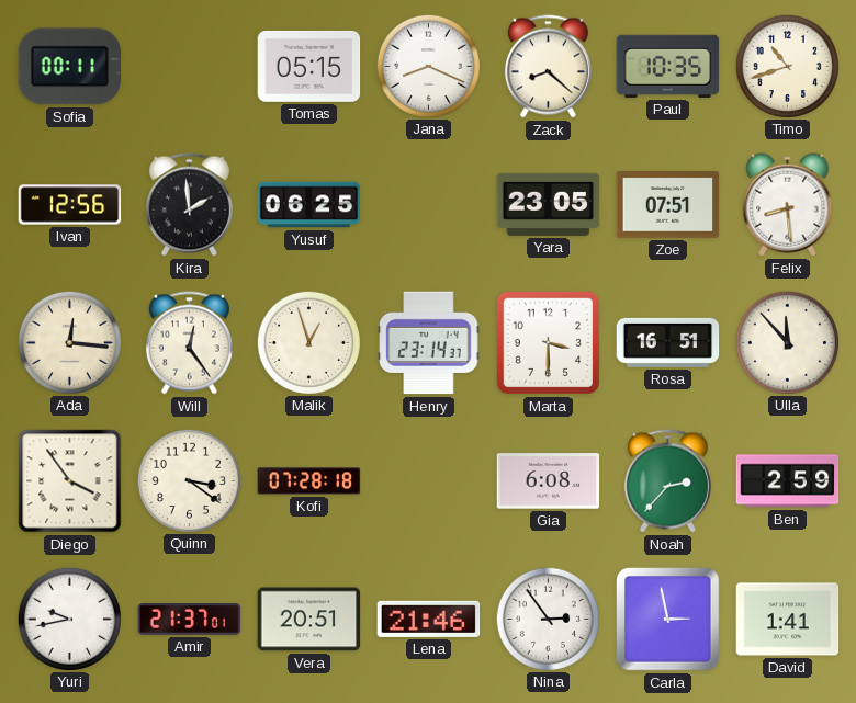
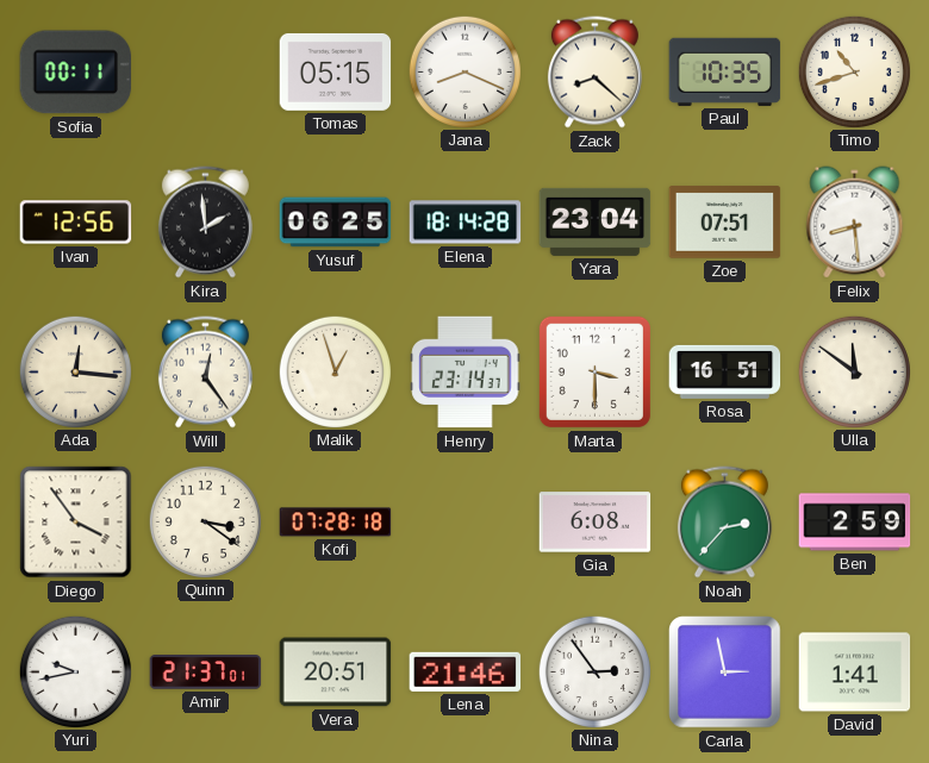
Elena: none -> 18:14
Yara: 23:05 -> 23:04
Ulla: 11:53 -> 11:51
